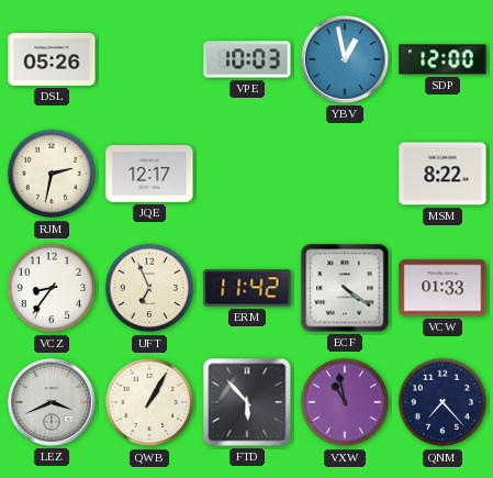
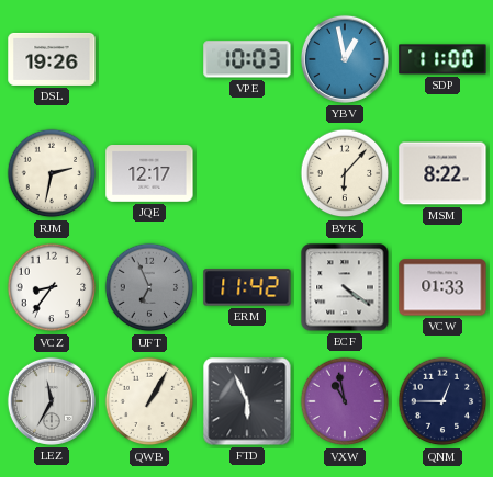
DSL: 05:26 -> 19:26
SDP: 12:00 -> 11:00
BYK: none -> 6:07
UFT dial: cream -> grey
LEZ: 3:41 -> 11:35
FTD: 5:53 -> 5:56
QNM: 7:23 -> 12:45
